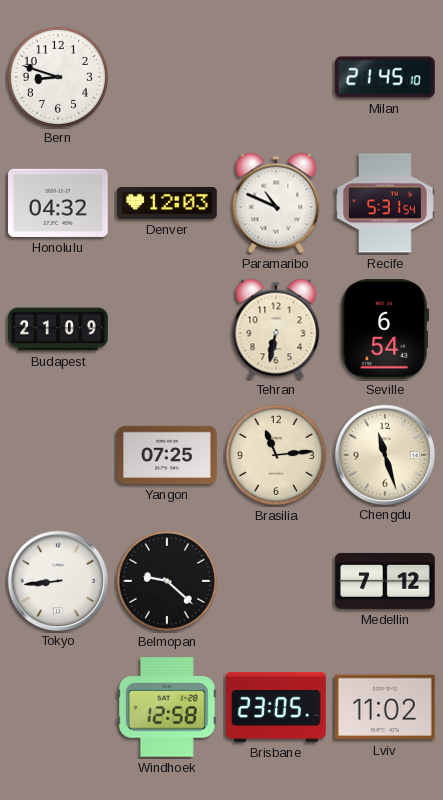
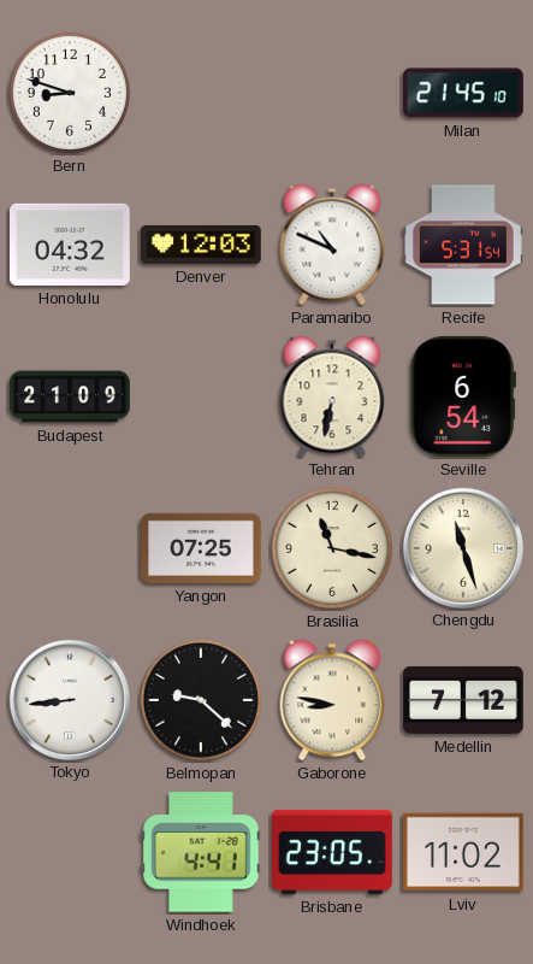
Brasilia: 11:14 -> 11:17
Gaborone: none -> 8:47
Windhoek: 12:58 -> 4:41
